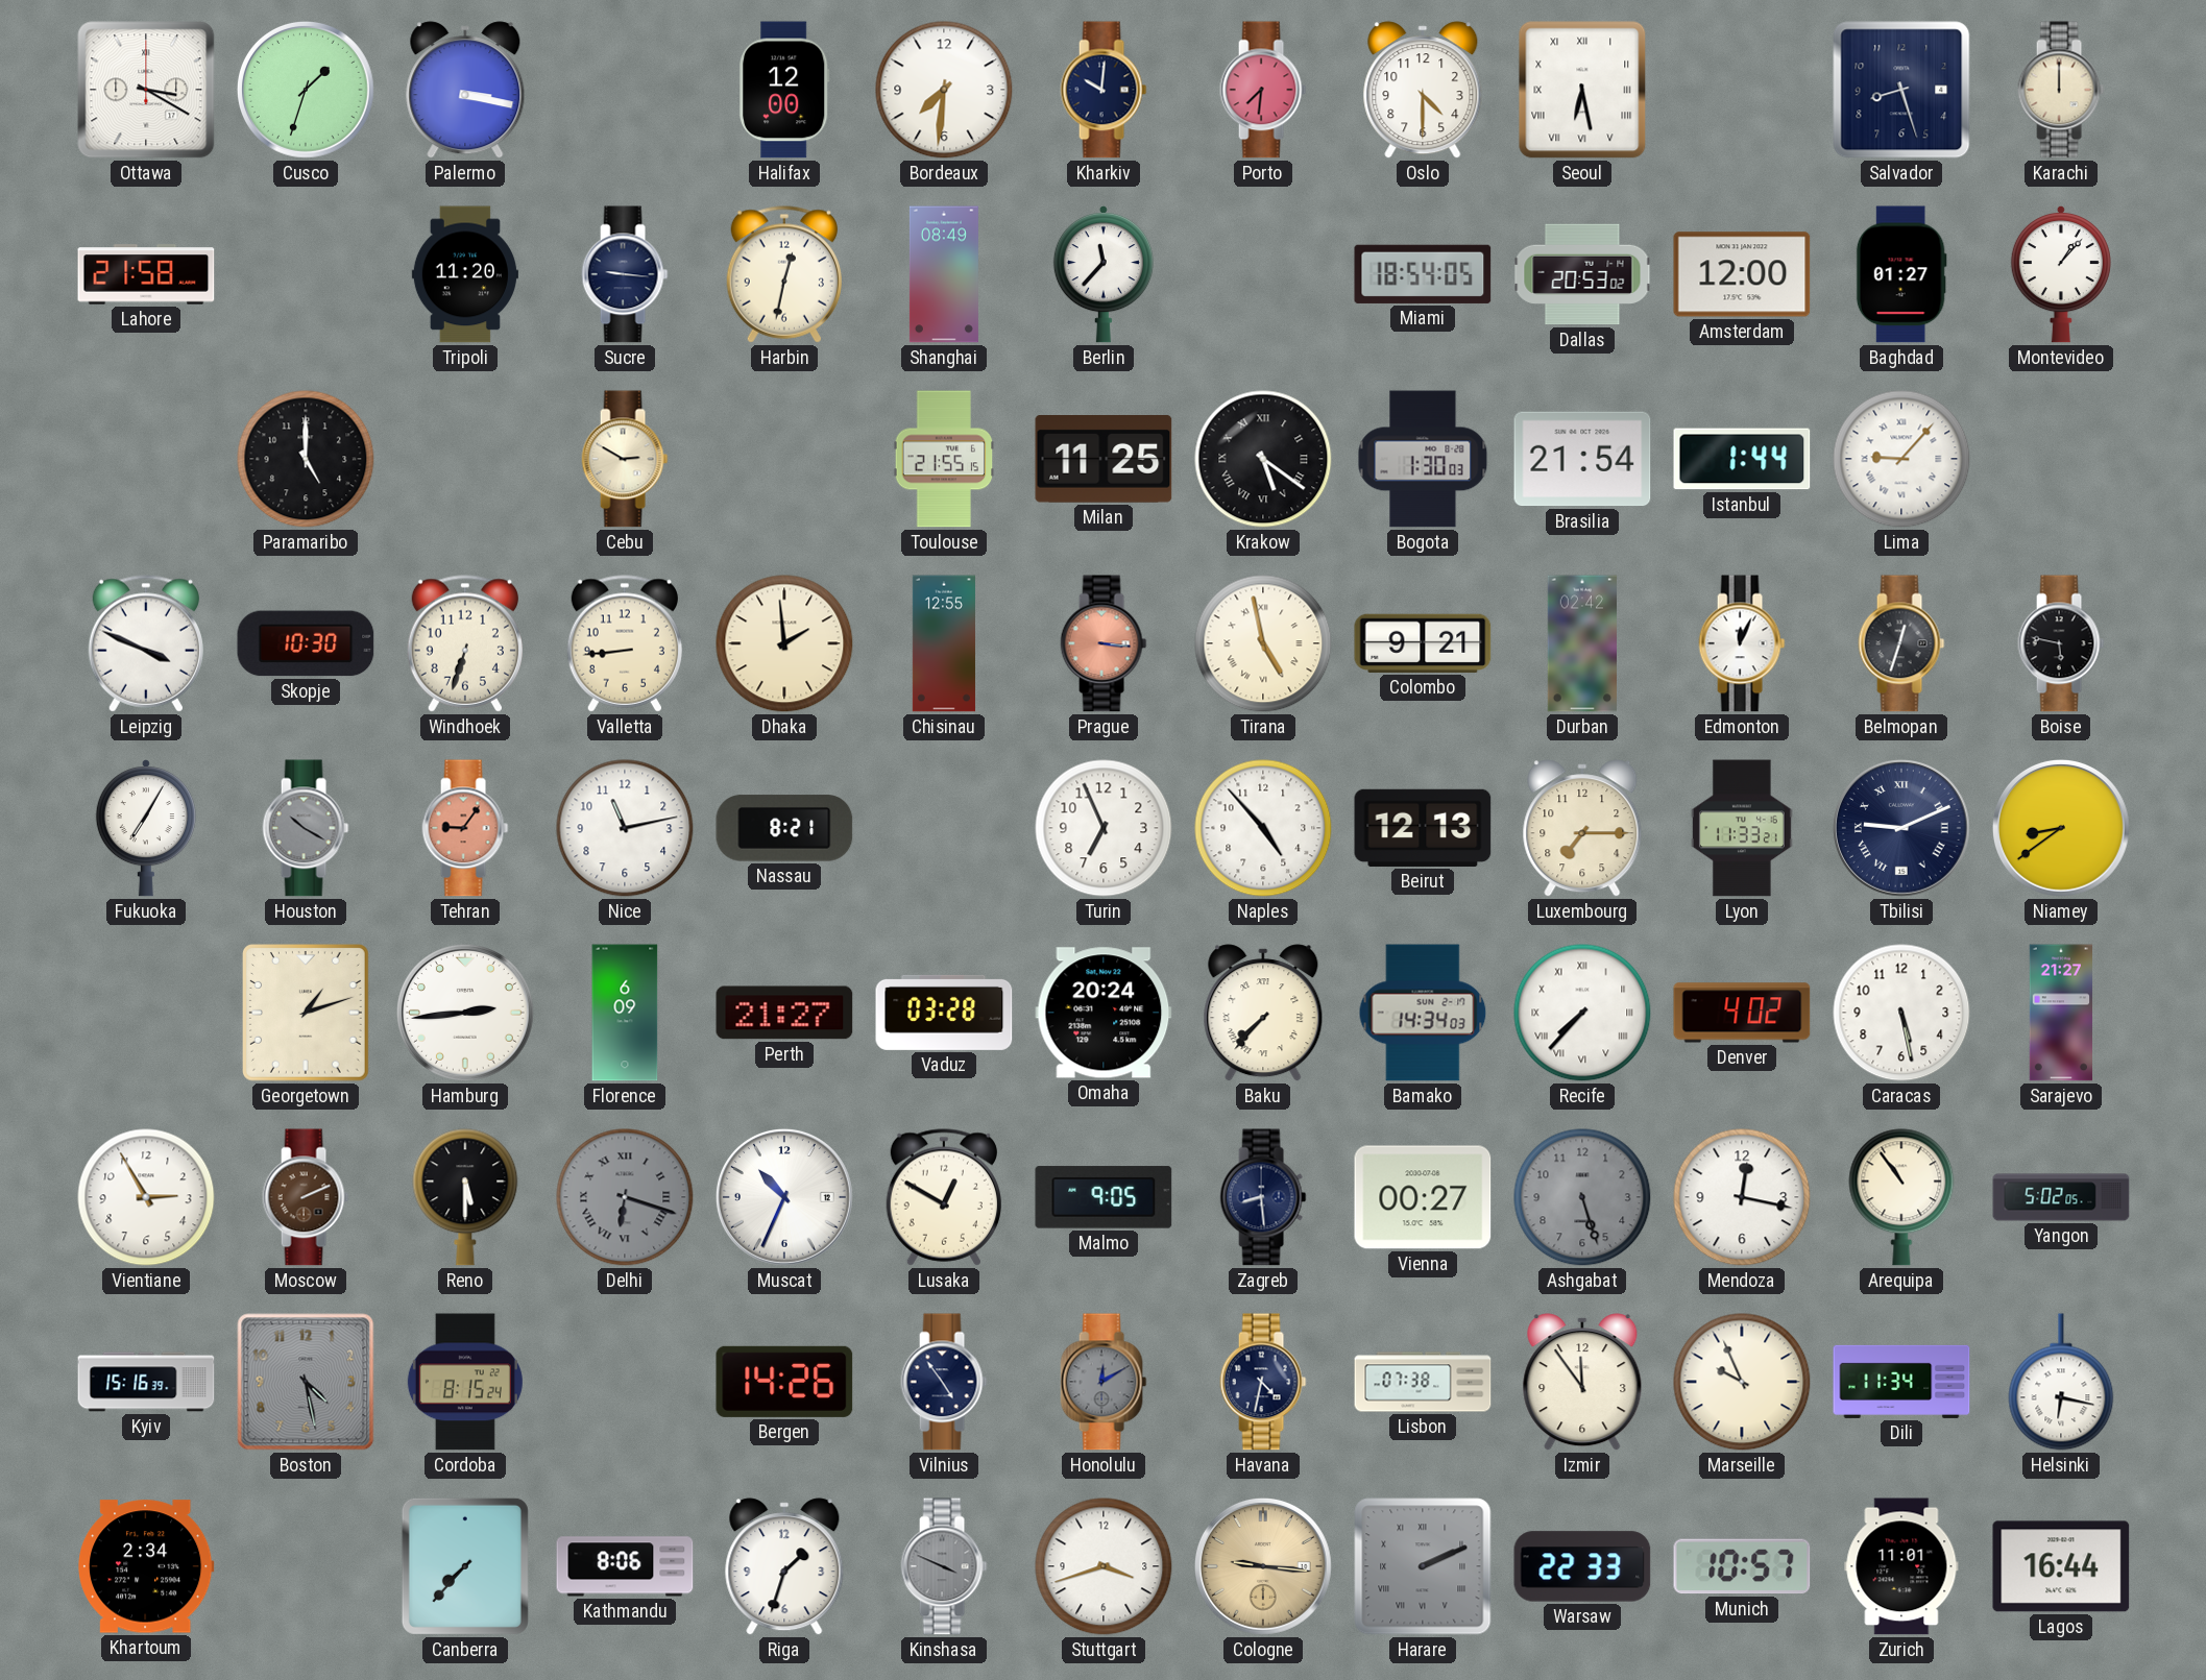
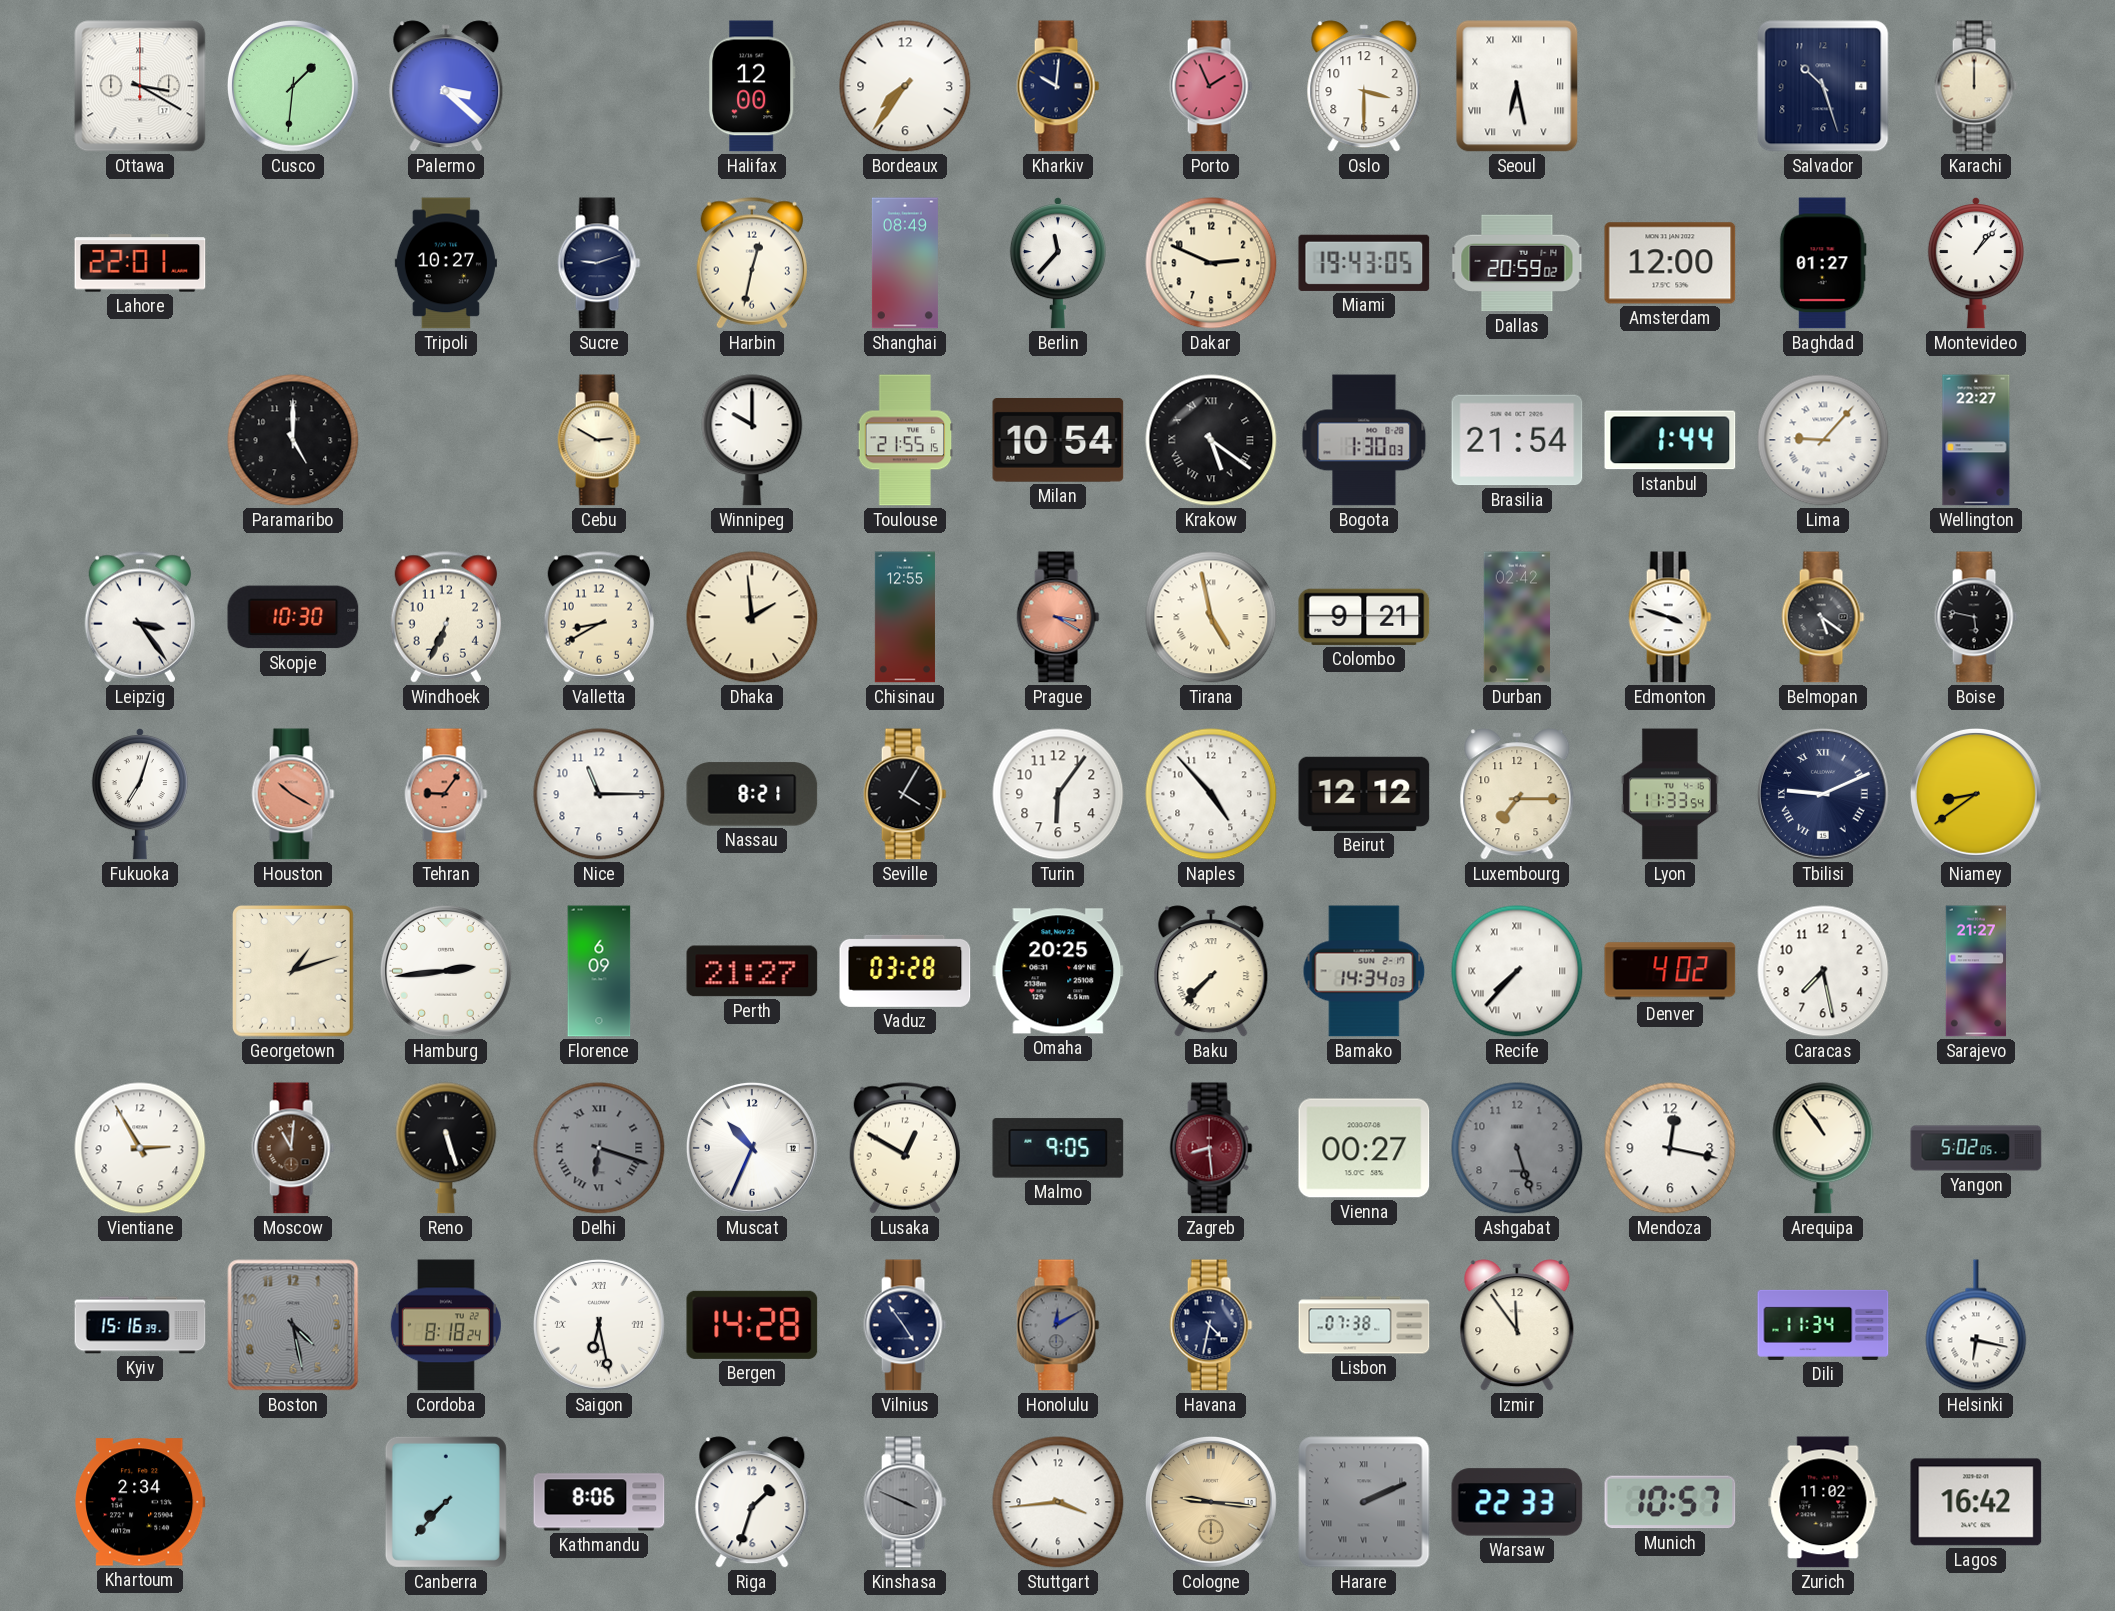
Cusco: 1:33 -> 1:31
Palermo: 3:17 -> 3:22
Bordeaux: 7:31 -> 7:36
Porto: 7:31 -> 1:56
Oslo: 4:30 -> 3:30
Salvador: 8:27 -> 10:27
Lahore: 21:58 -> 22:01
Tripoli: 11:20 -> 10:27
Sucre: 9:16 -> 9:12
Dakar: none -> 2:49
Miami: 18:54 -> 19:43
Dallas: 20:53 -> 20:59
Winnipeg: none -> 10:00
Milan: 11:25 -> 10:54
Wellington: none -> 22:27
Leipzig: 3:49 -> 3:24
Windhoek: 6:33 -> 6:34
Valletta: 8:44 -> 8:40
Prague: 3:16 -> 3:20
Edmonton: 12:04 -> 3:48
Belmopan: 12:33 -> 5:21
Fukuoka: 7:05 -> 7:03
Houston dial: grey -> salmon
Nice: 11:13 -> 11:15
Seville: none -> 4:05
Turin: 6:56 -> 6:06
Beirut: 12:13 -> 12:12
Lyon: 11:33:21 -> 11:33:54
Omaha: 20:24 -> 20:25
Caracas: 5:28 -> 7:28
Moscow: 2:11 -> 11:01
Reno: 5:30 -> 5:27
Zagreb dial: navy -> burgundy
Cordoba: 8:15 -> 8:18
Saigon: none -> 6:28
Bergen: 14:26 -> 14:28
Marseille: 9:56 -> none
Stuttgart: 3:42 -> 3:44
Zurich: 11:01 -> 11:02
Lagos: 16:44 -> 16:42
